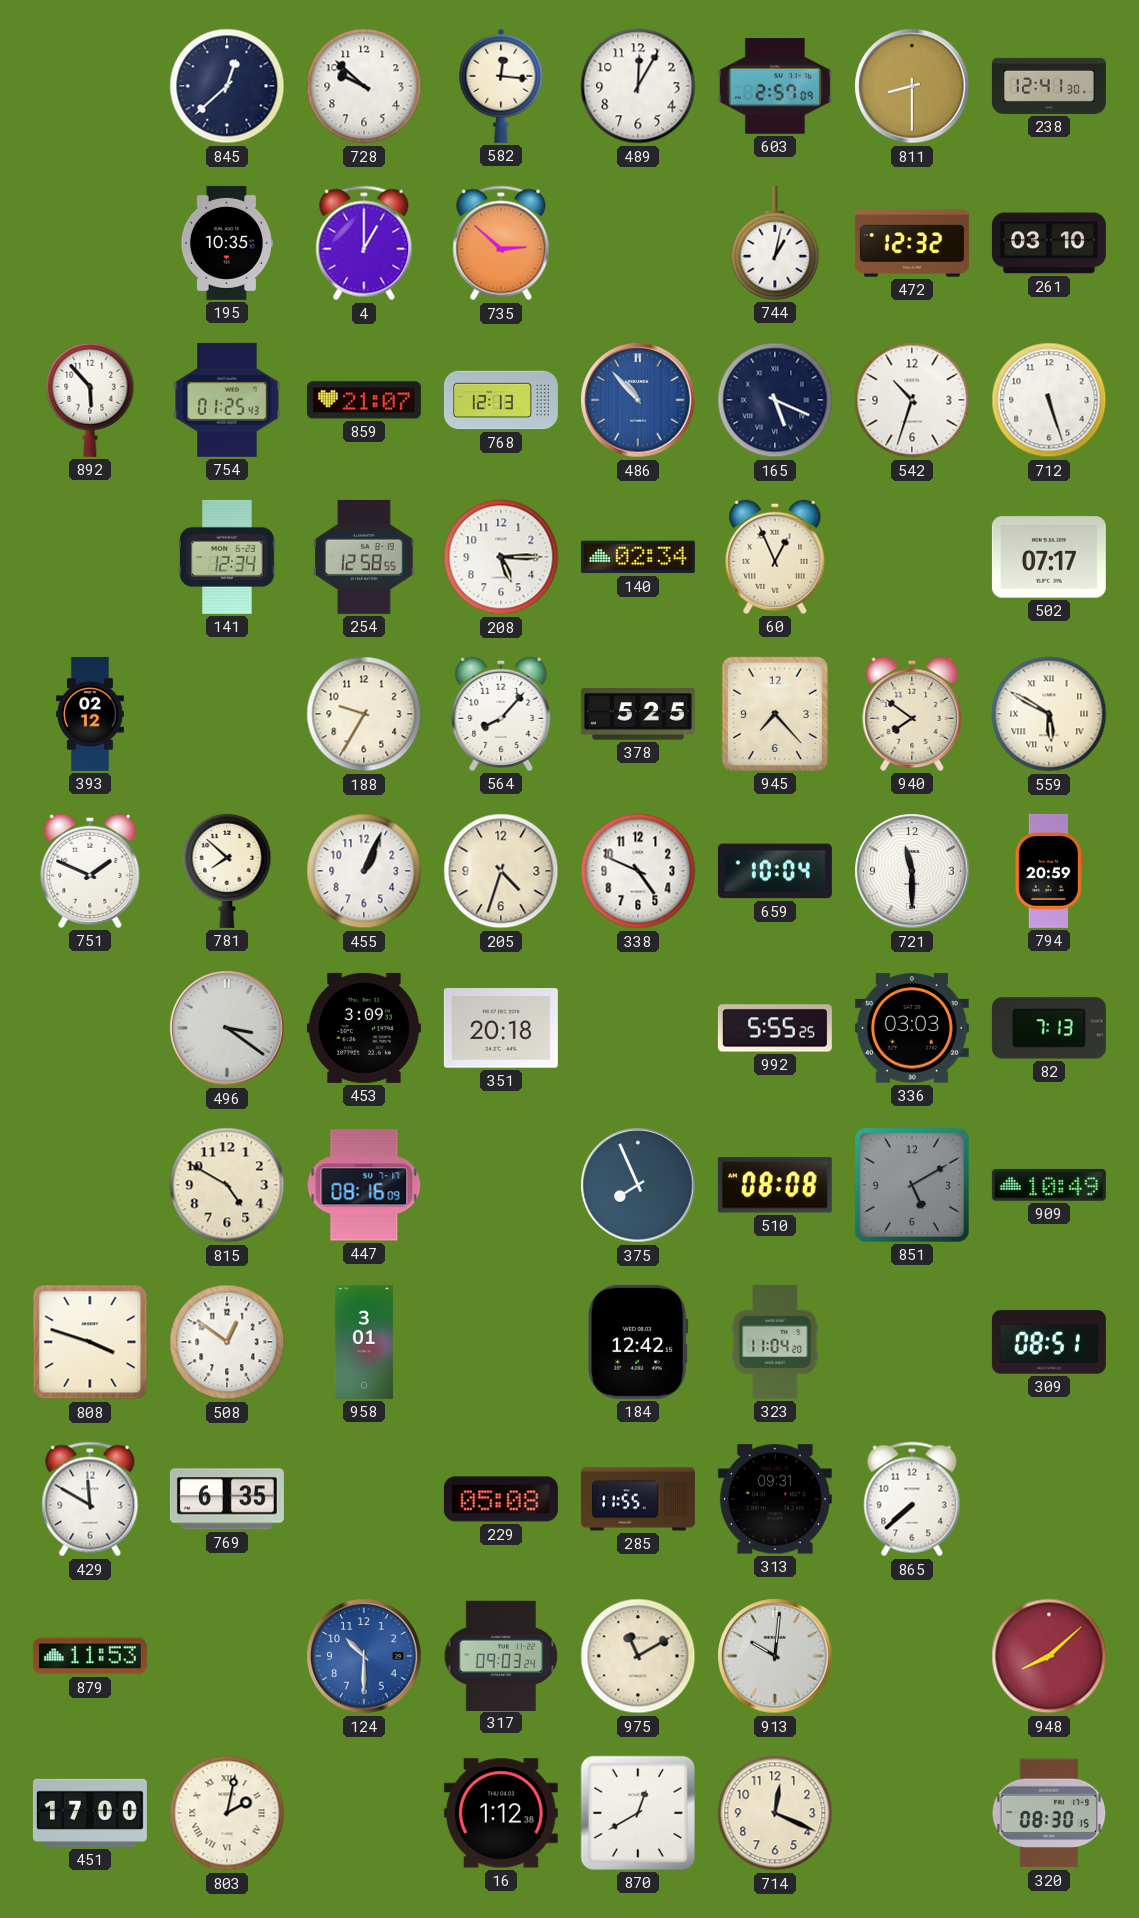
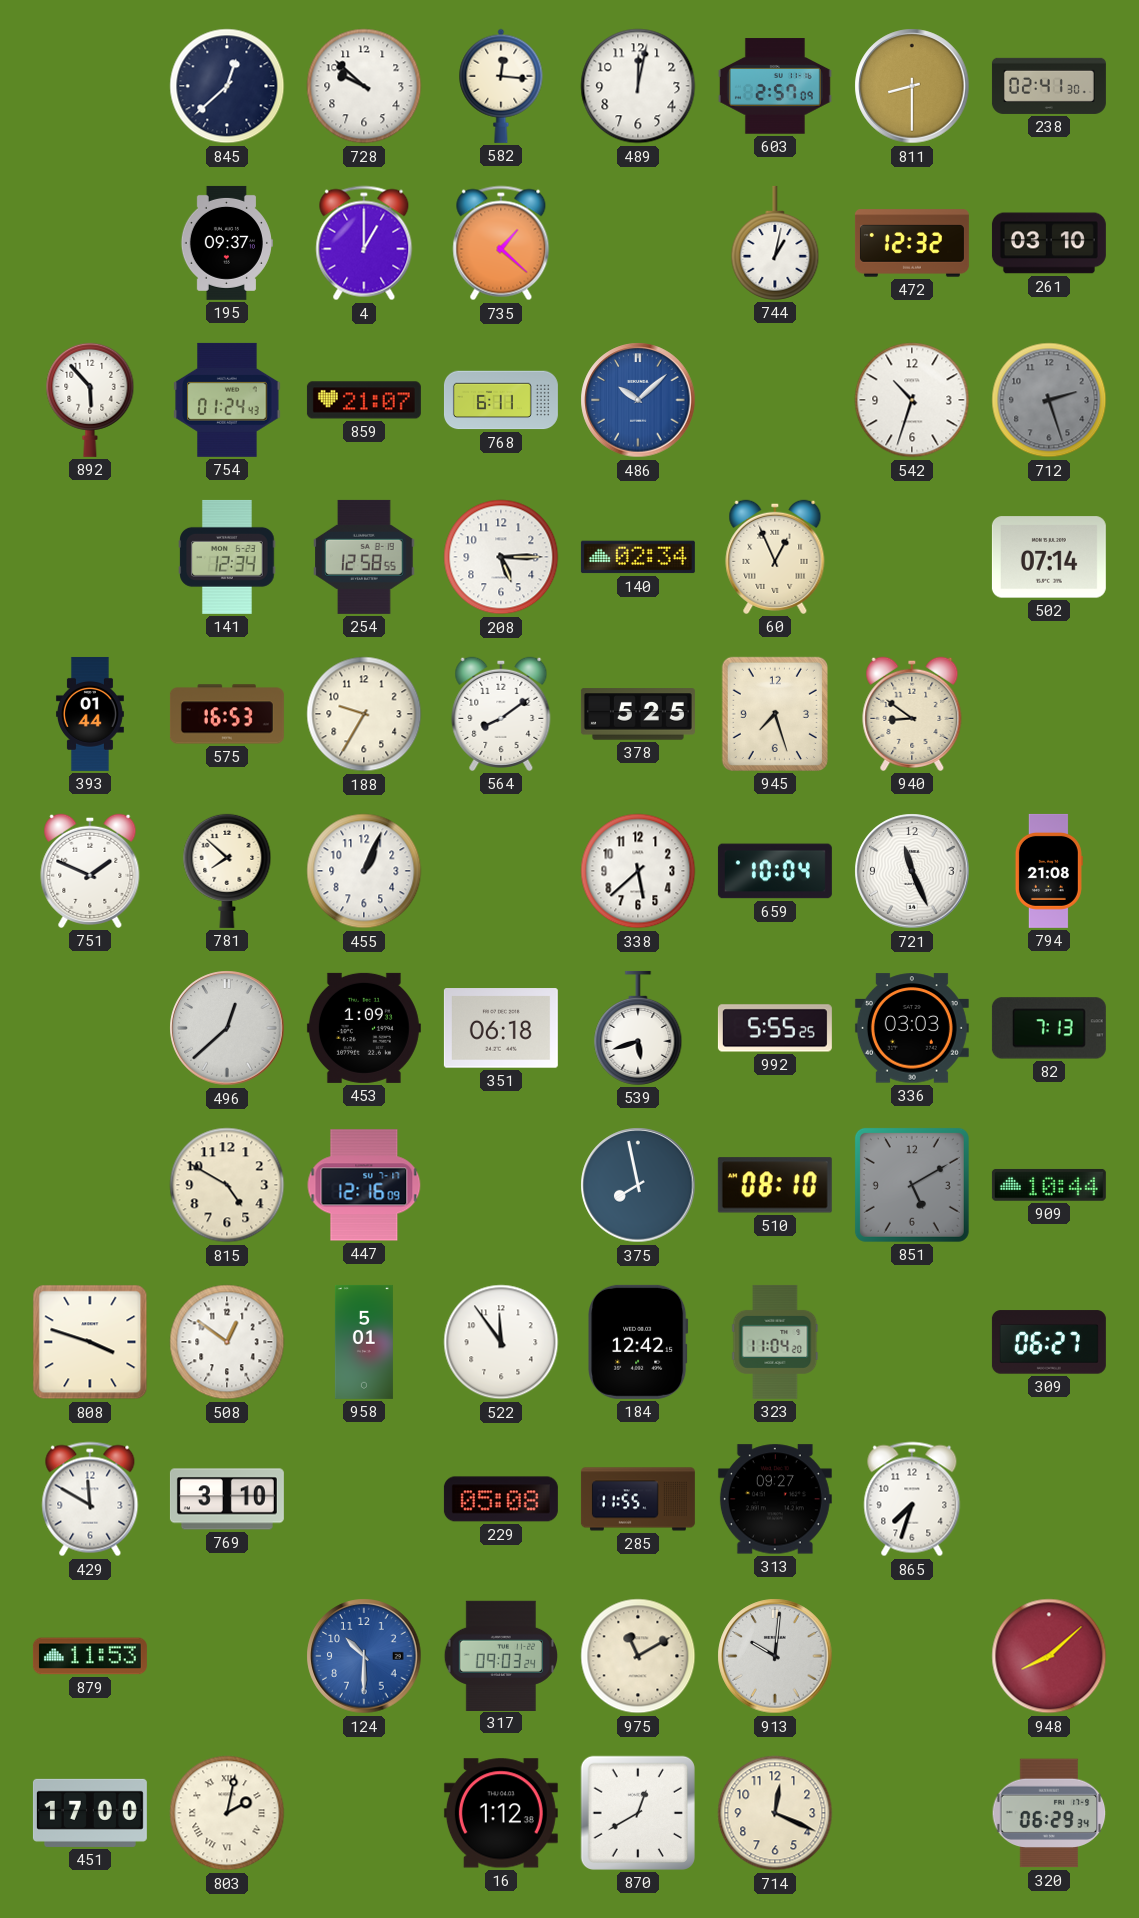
489: 12:05 -> 12:02
238: 12:41 -> 02:41
195: 10:35 -> 09:37
735: 2:52 -> 1:22
754: 01:25 -> 01:24
768: 12:13 -> 6:11
486: 10:53 -> 10:08
165: 5:19 -> none
712: 5:27 -> 2:27
712 dial: white -> grey
502: 07:17 -> 07:14
393: 02:12 -> 01:44
575: none -> 16:53
564: 8:07 -> 8:09
945: 7:23 -> 7:27
940: 7:51 -> 8:51
559: 5:50 -> none
205: 4:33 -> none
338: 4:49 -> 5:38
721: 11:30 -> 11:26
794: 20:59 -> 21:08
496: 3:21 -> 12:38
453: 3:09 -> 1:09
351: 20:18 -> 06:18
539: none -> 5:42
447: 08:16 -> 12:16
375: 7:56 -> 7:58
510: 08:08 -> 08:10
909: 10:49 -> 10:44
958: 3:01 -> 5:01
522: none -> 11:54
309: 08:51 -> 06:27
769: 6:35 -> 3:10
313: 09:31 -> 09:27
865: 7:38 -> 7:33
320: 08:30 -> 06:29
